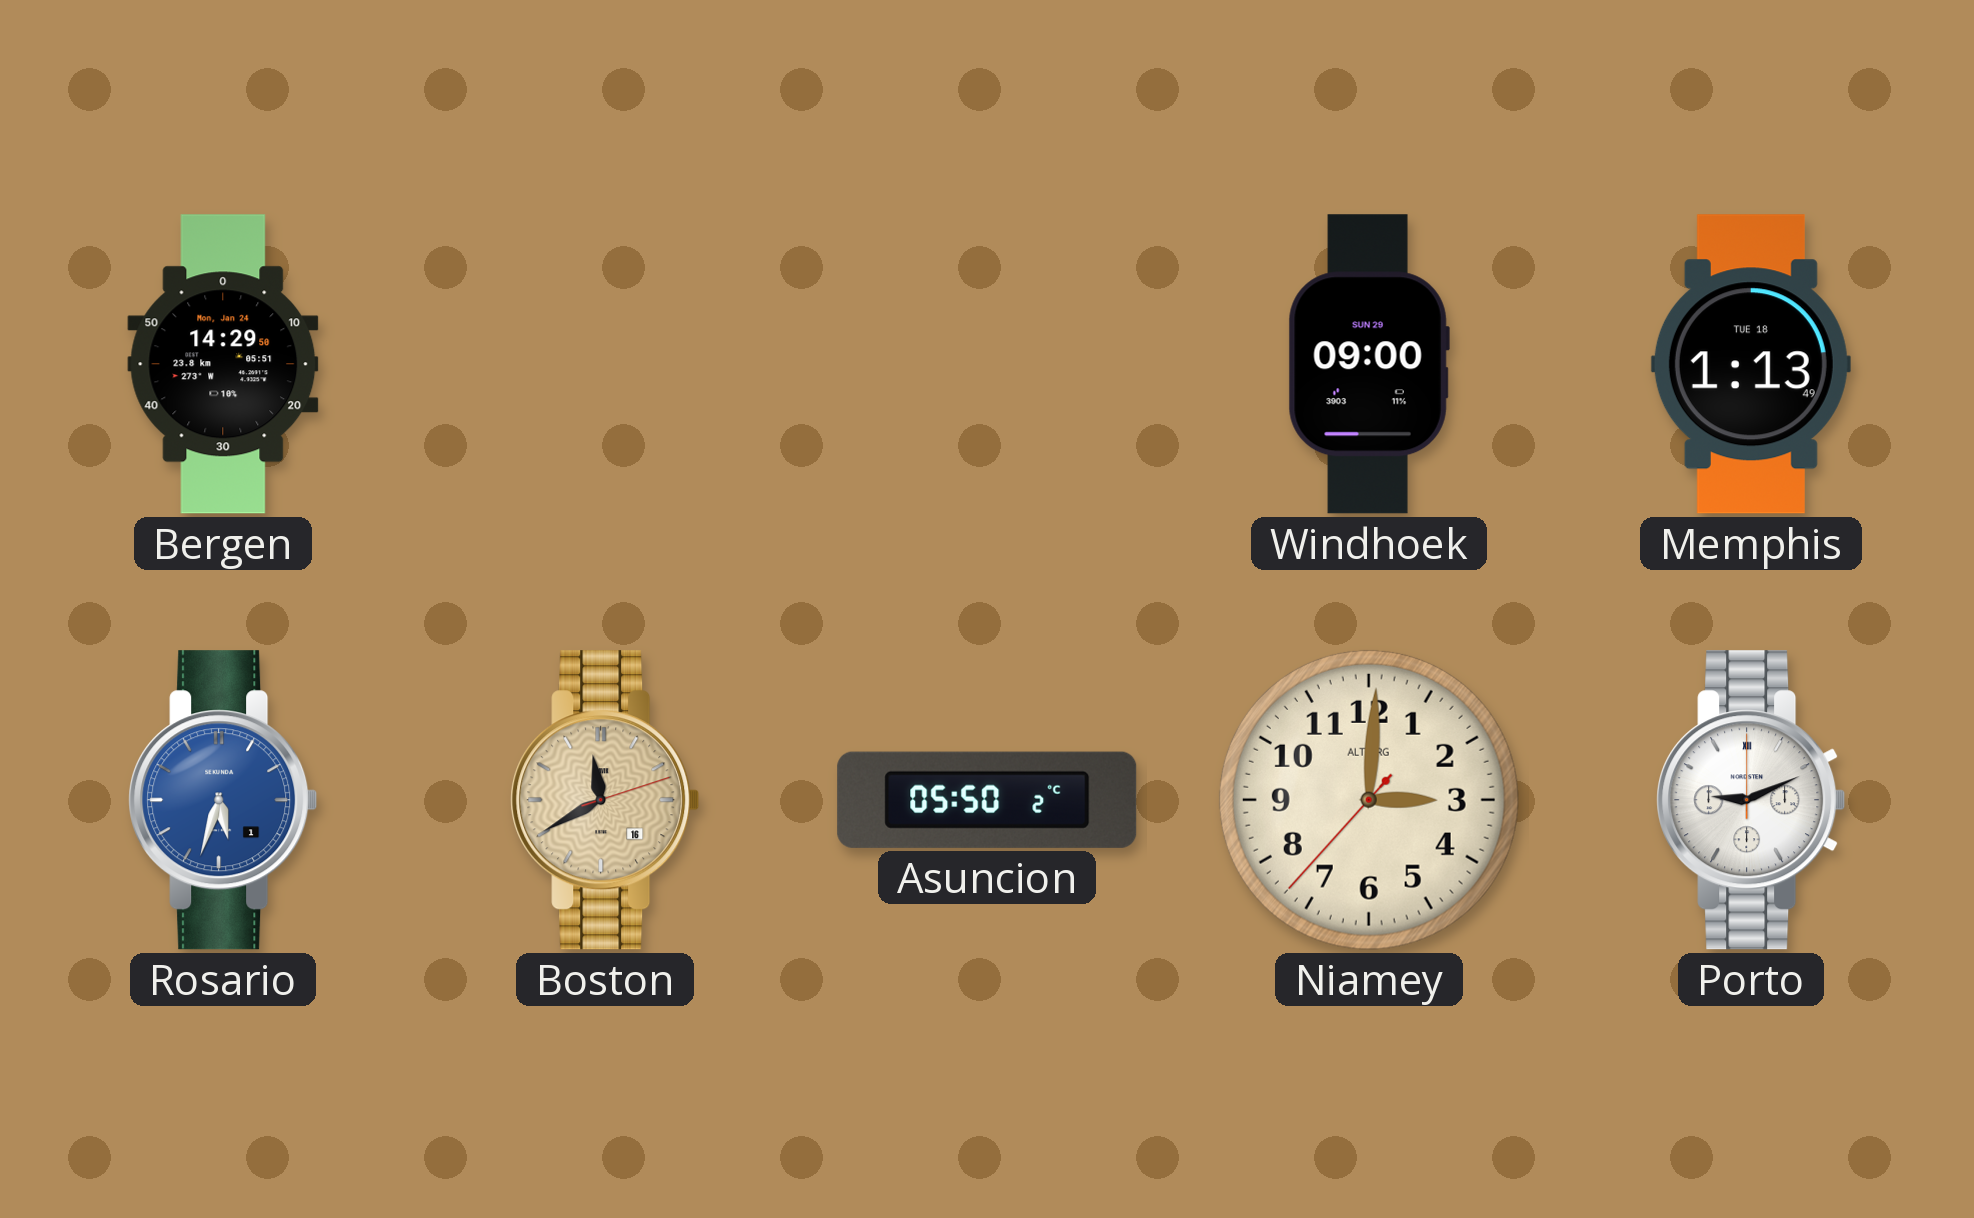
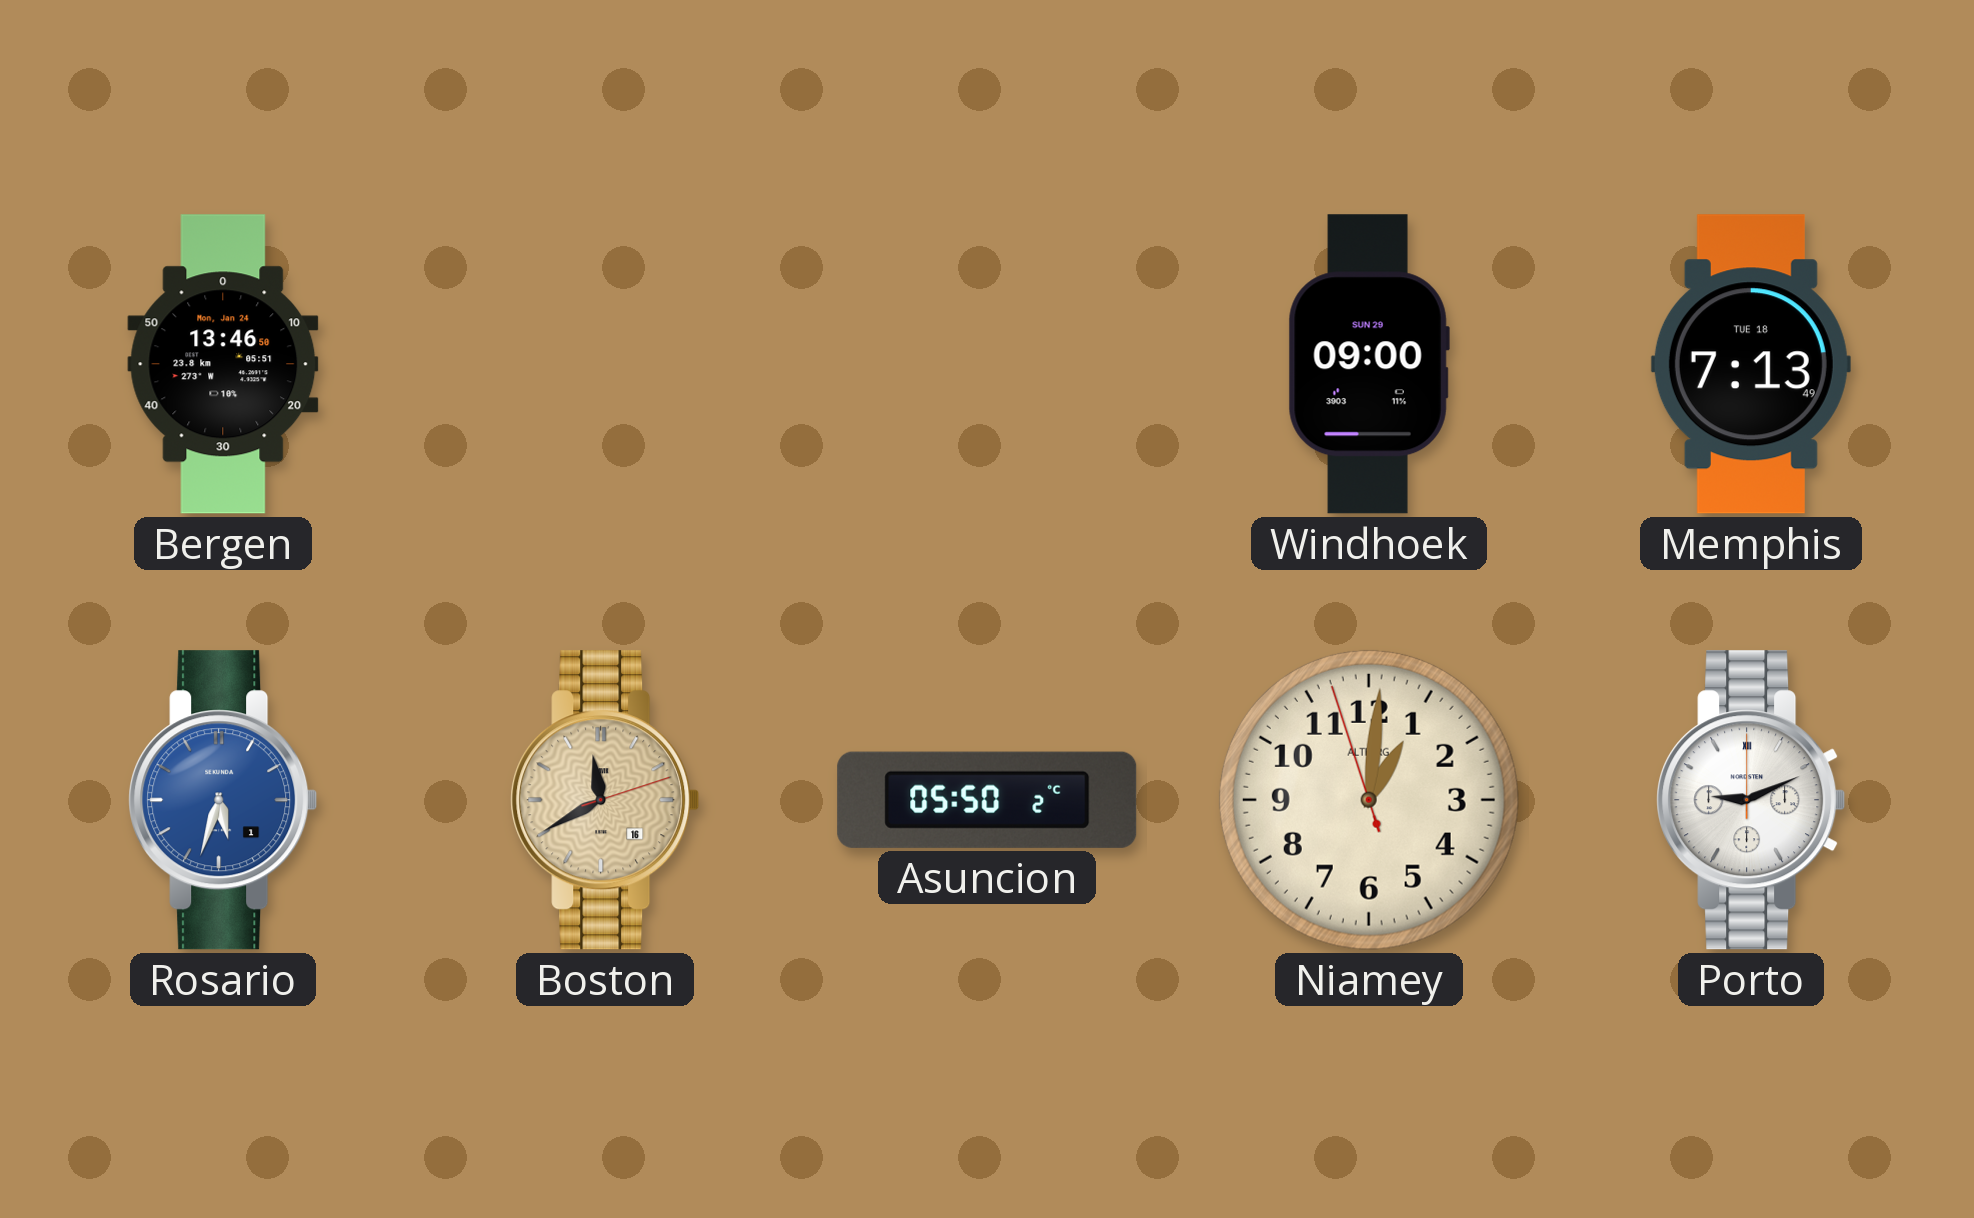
Bergen: 14:29 -> 13:46
Memphis: 1:13 -> 7:13
Niamey: 3:00 -> 1:00
